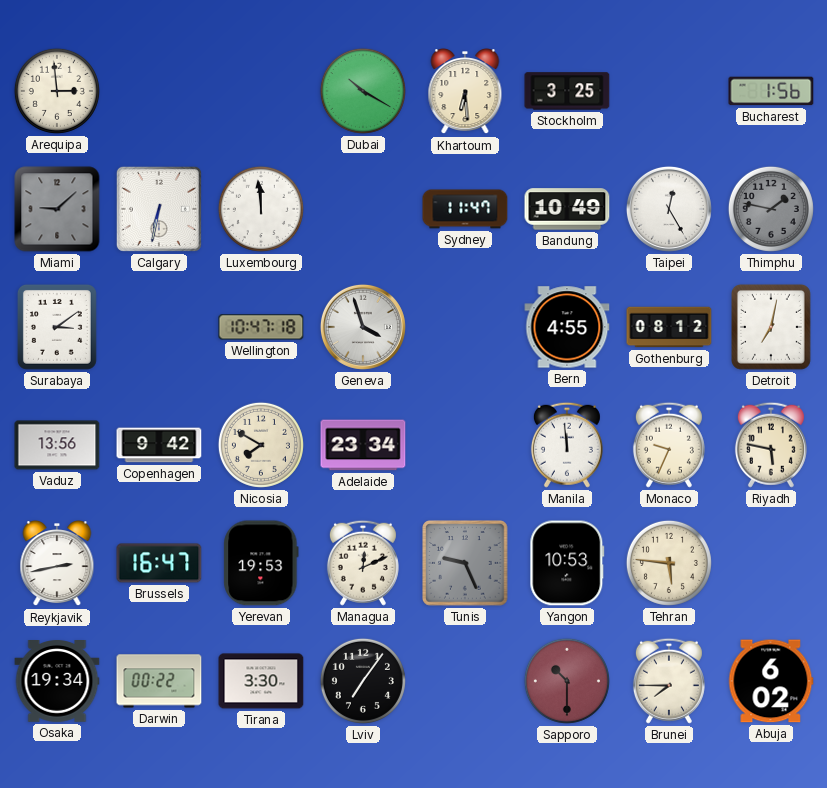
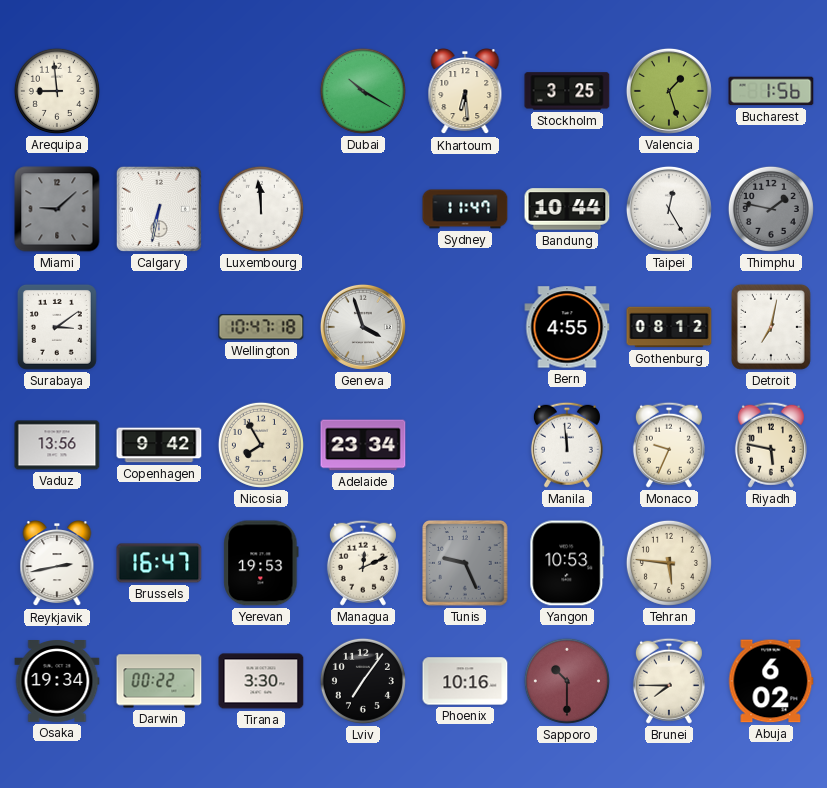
Arequipa: 2:59 -> 8:59
Valencia: none -> 1:27
Bandung: 10:49 -> 10:44
Nicosia: 7:50 -> 7:55
Phoenix: none -> 10:16
